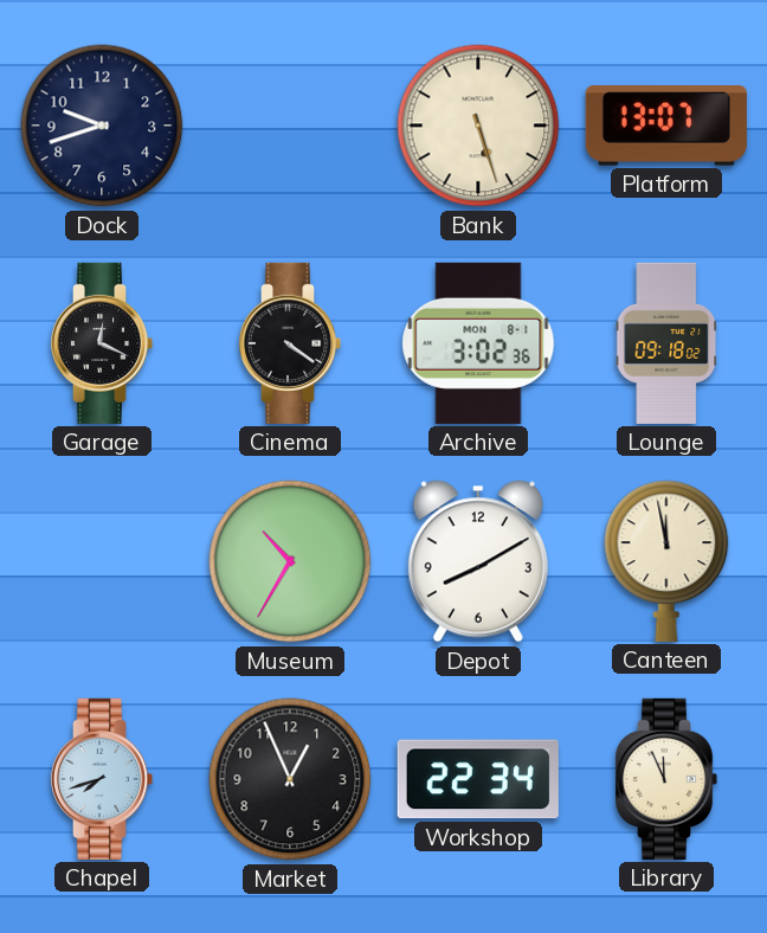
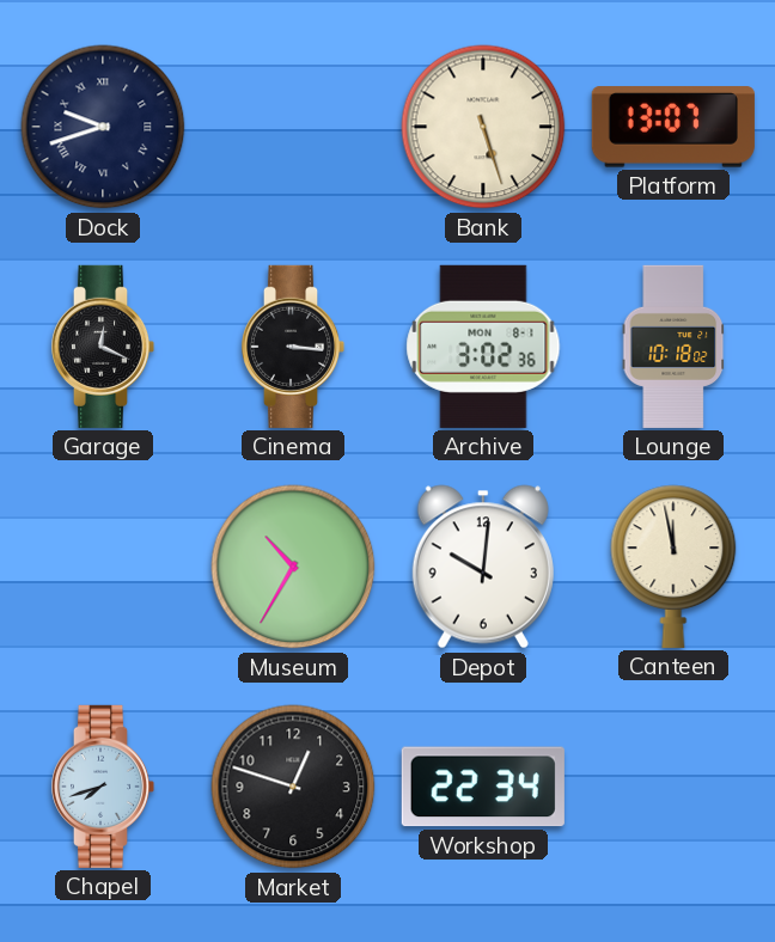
Dock numerals: Arabic -> Roman
Cinema: 4:21 -> 3:16
Lounge: 09:18 -> 10:18
Depot: 8:10 -> 10:01
Market: 12:56 -> 12:48
Library: 11:56 -> none
